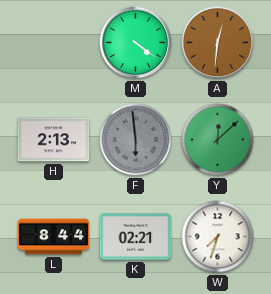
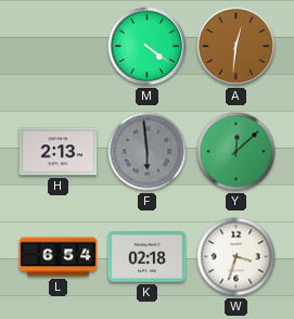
L: 8:44 -> 6:54
K: 02:21 -> 02:18
W: 7:33 -> 3:33
